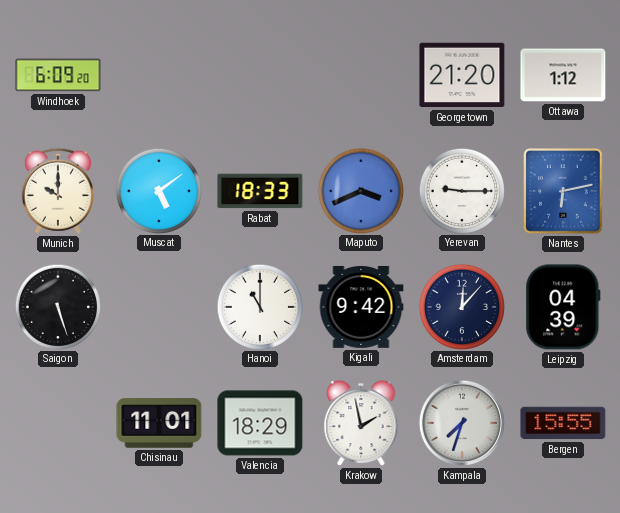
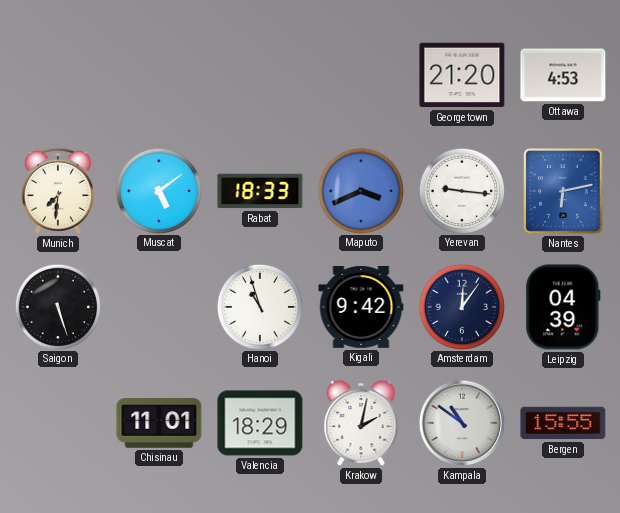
Windhoek: 6:09 -> none
Ottawa: 1:12 -> 4:53
Munich: 10:00 -> 7:31
Yerevan: 9:15 -> 9:16
Hanoi: 11:00 -> 10:57
Amsterdam: 12:07 -> 12:06
Krakow: 1:58 -> 2:02
Kampala: 7:33 -> 10:51
